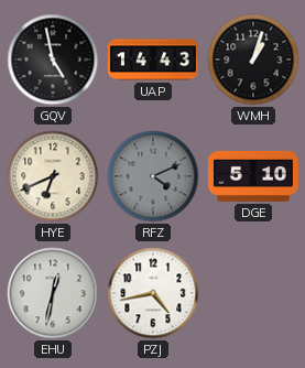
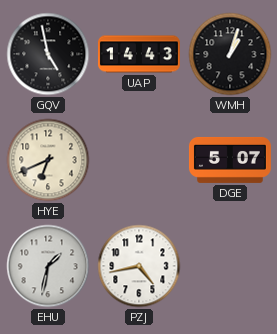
RFZ: 4:11 -> none
DGE: 5:10 -> 5:07
EHU: 12:32 -> 1:32
